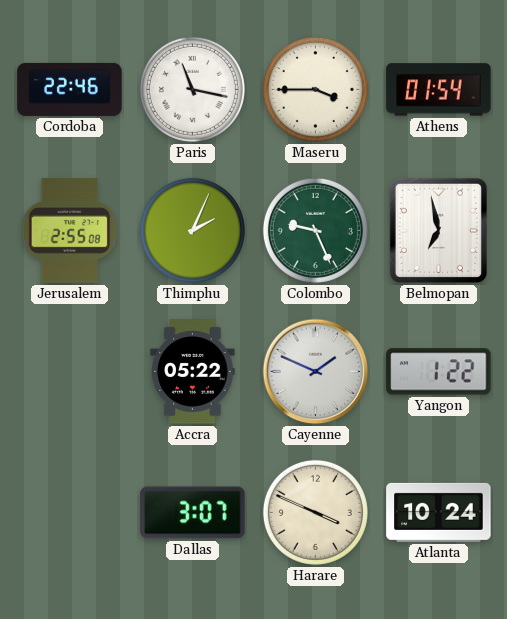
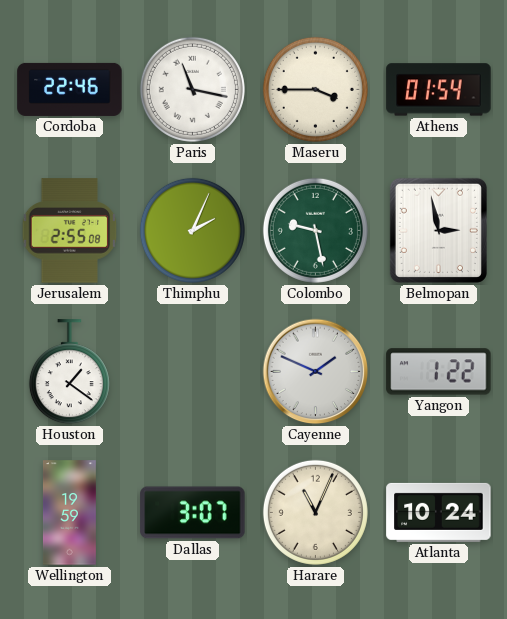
Colombo: 9:26 -> 9:28
Belmopan: 6:58 -> 2:58
Houston: none -> 1:21
Accra: 05:22 -> none
Wellington: none -> 19:59
Harare: 3:49 -> 11:04
